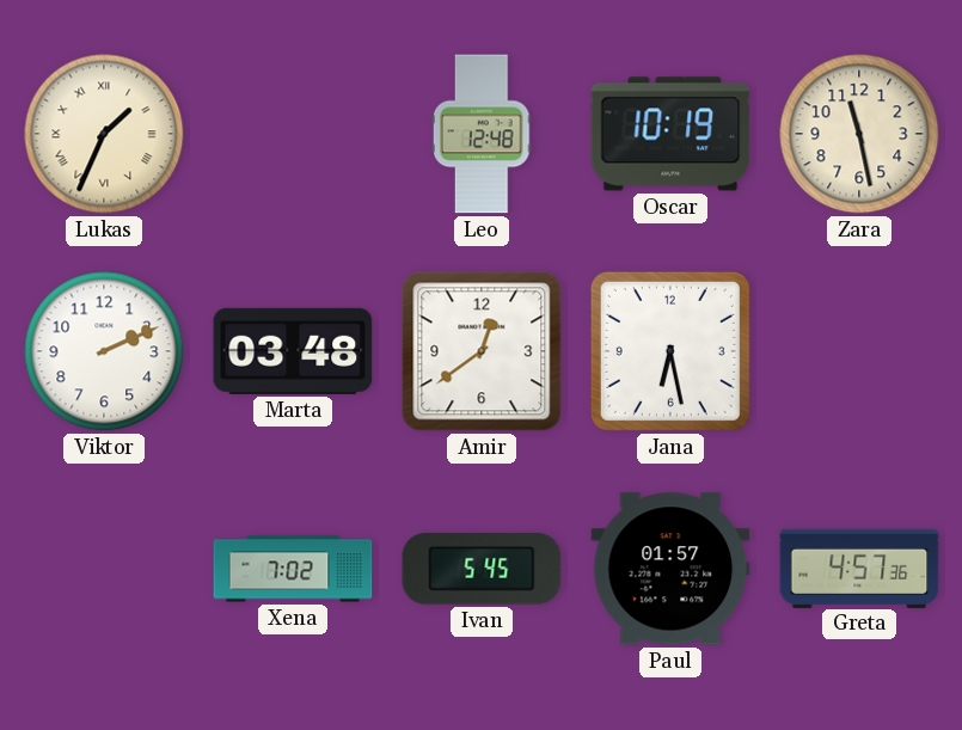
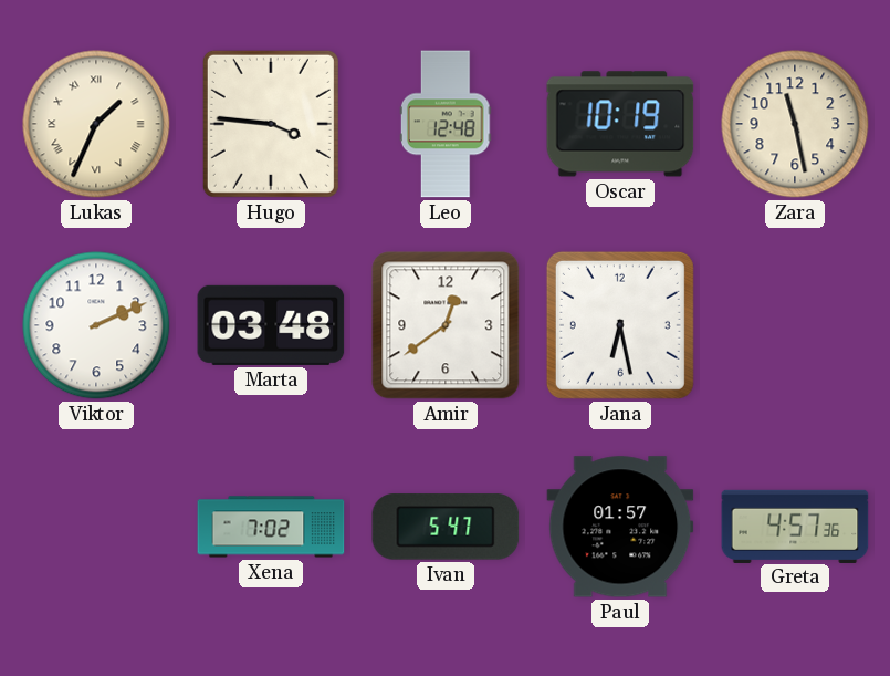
Hugo: none -> 3:46
Ivan: 5:45 -> 5:47
